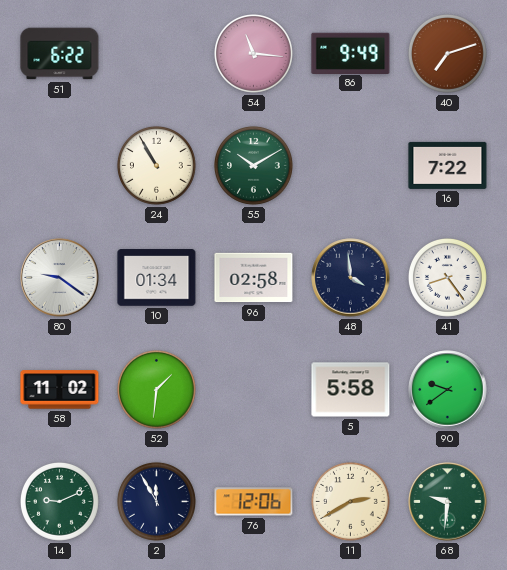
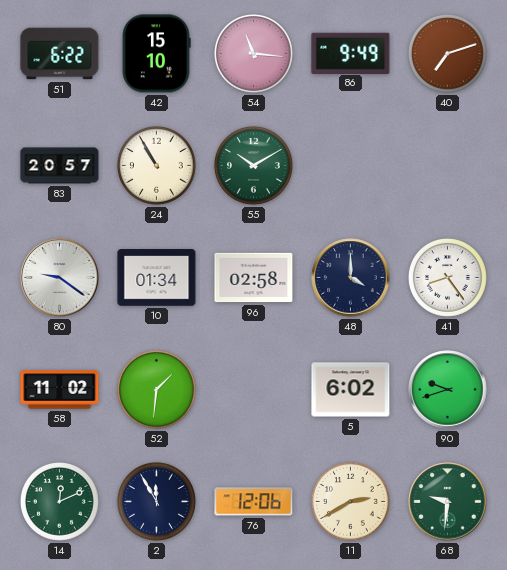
42: none -> 15:10
83: none -> 20:57
16: 7:22 -> none
48: 3:59 -> 4:00
5: 5:58 -> 6:02
90: 9:39 -> 9:42
14: 9:11 -> 12:11
